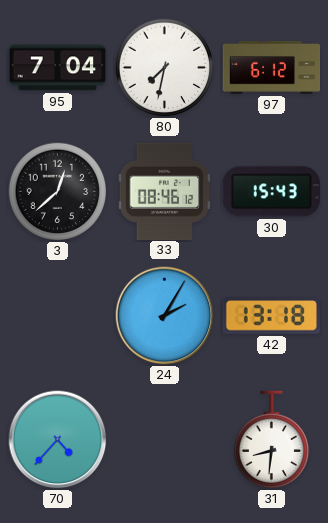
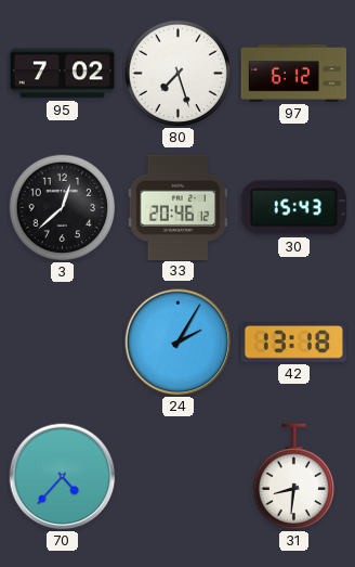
95: 7:04 -> 7:02
80: 7:32 -> 7:27
33: 08:46 -> 20:46
